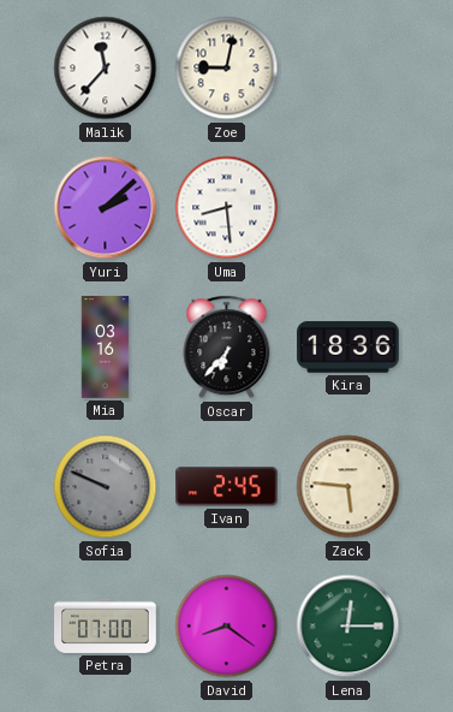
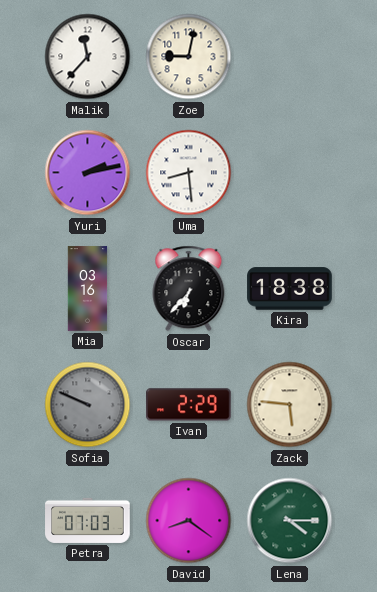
Yuri: 2:08 -> 2:13
Kira: 18:36 -> 18:38
Ivan: 2:45 -> 2:29
Petra: 07:00 -> 07:03
Lena: 12:15 -> 4:15
